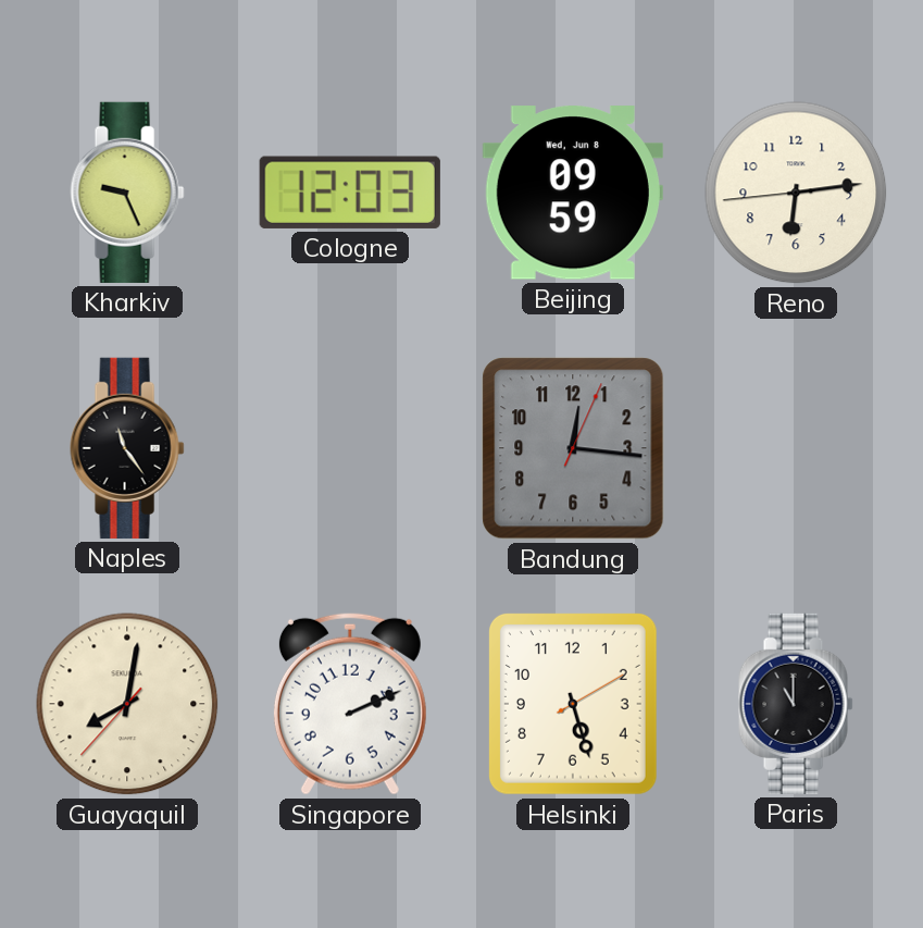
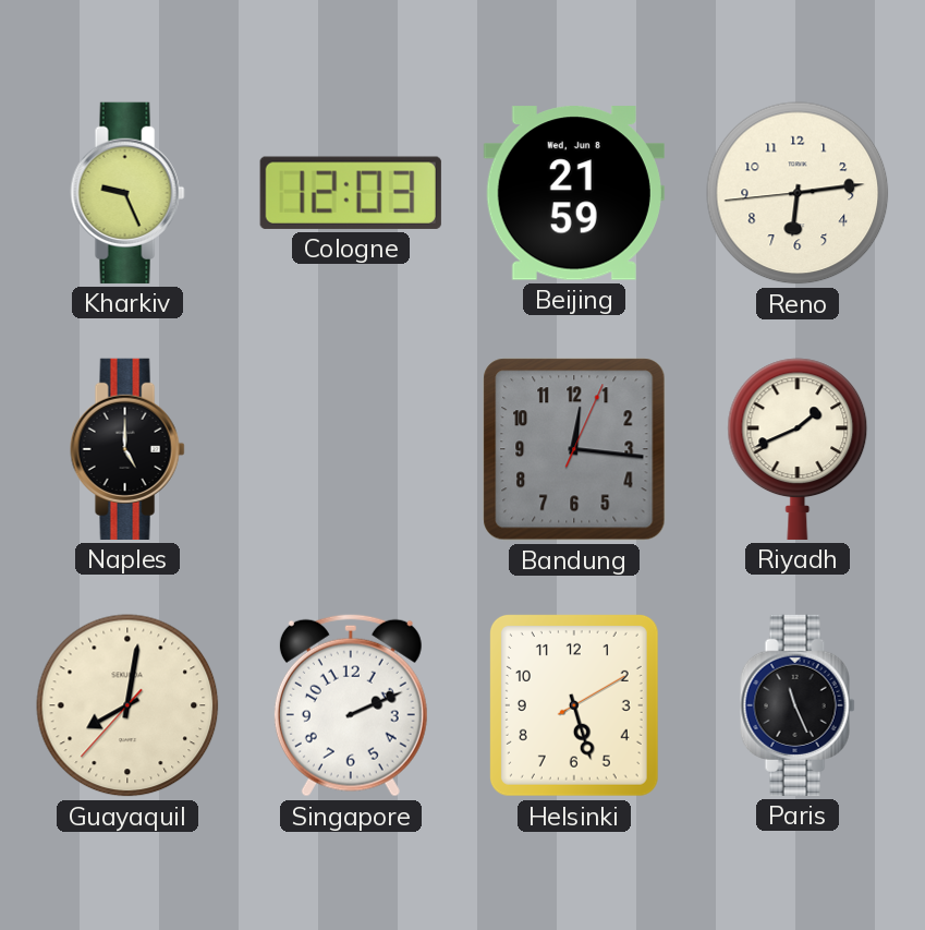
Beijing: 09:59 -> 21:59
Naples: 11:24 -> 5:00
Riyadh: none -> 1:41
Paris: 11:00 -> 11:26
